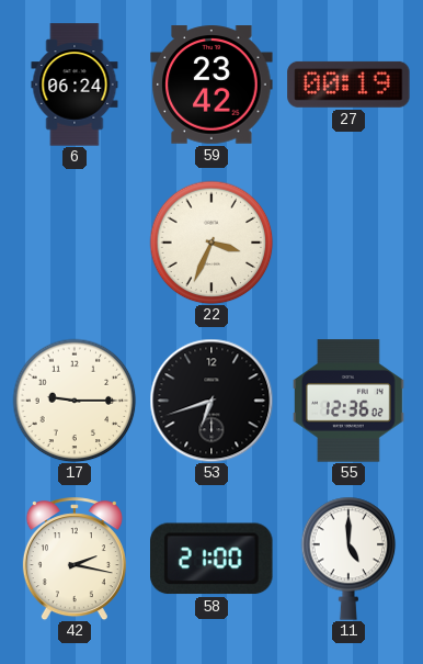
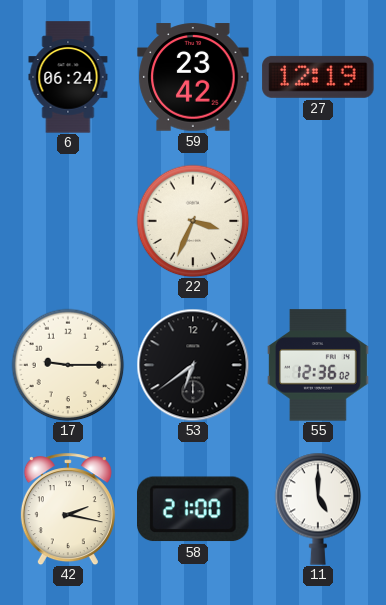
27: 00:19 -> 12:19
53: 6:42 -> 6:39
